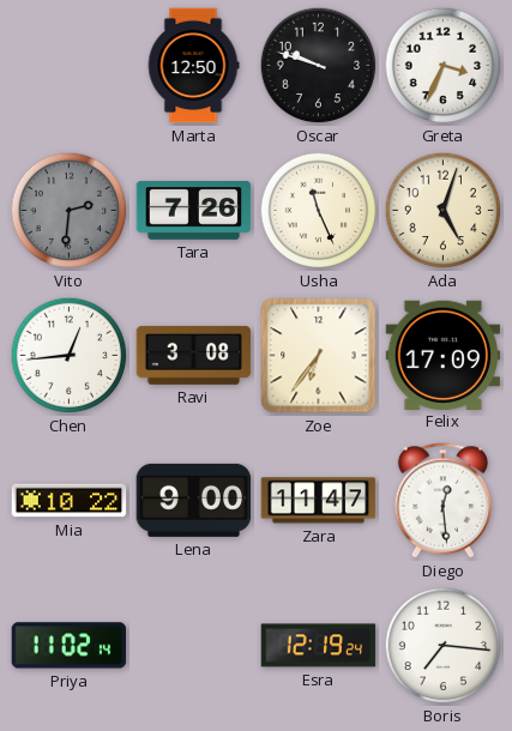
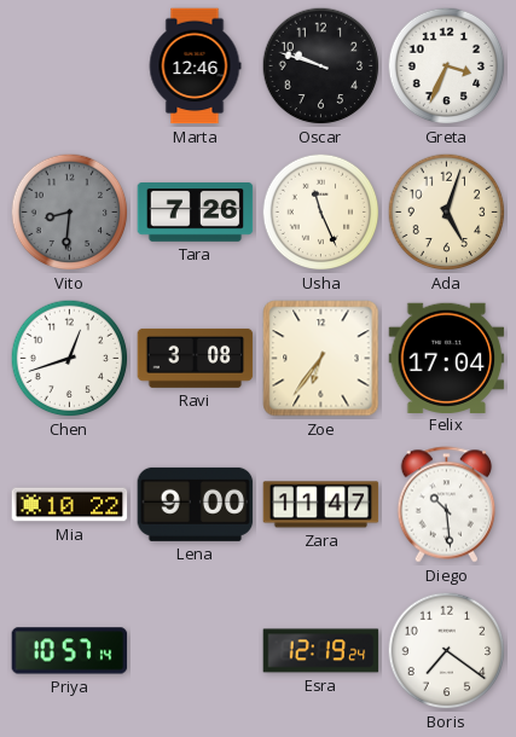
Marta: 12:50 -> 12:46
Vito: 2:31 -> 8:31
Chen: 12:44 -> 12:42
Felix: 17:09 -> 17:04
Diego: 12:29 -> 10:29
Priya: 11:02 -> 10:57
Boris: 7:16 -> 7:21
